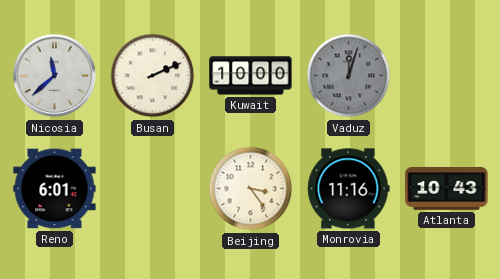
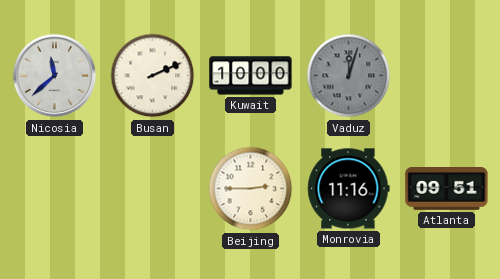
Reno: 6:01 -> none
Beijing: 3:24 -> 2:45
Atlanta: 10:43 -> 09:51
